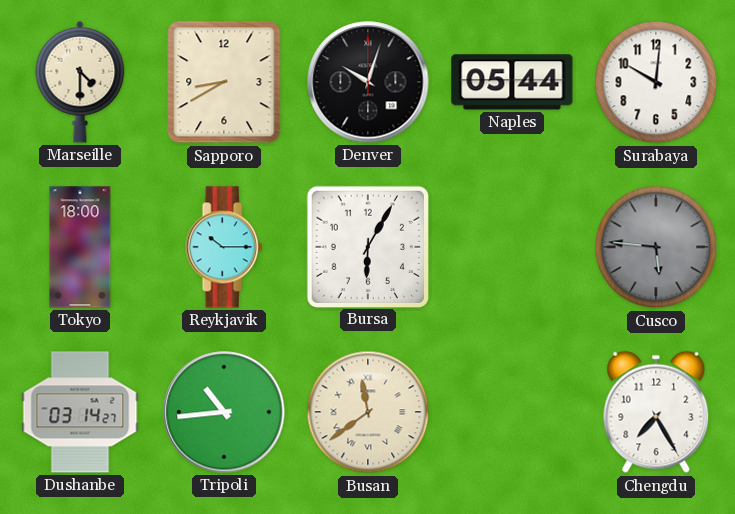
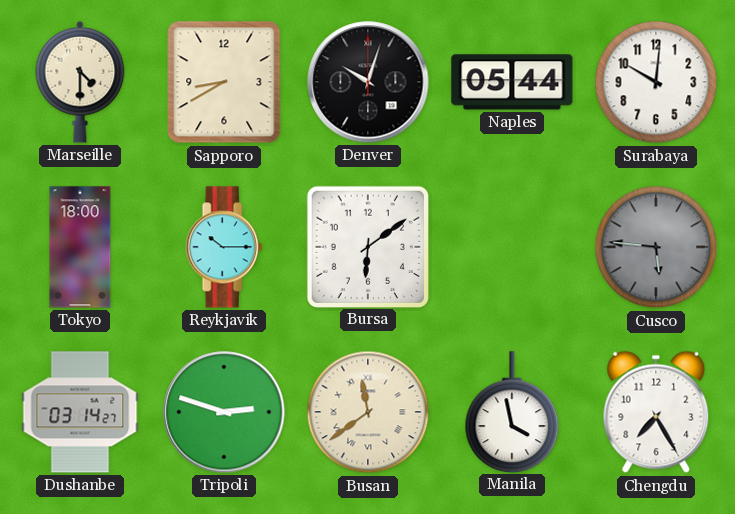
Bursa: 6:05 -> 6:09
Tripoli: 10:44 -> 2:48
Manila: none -> 3:58
